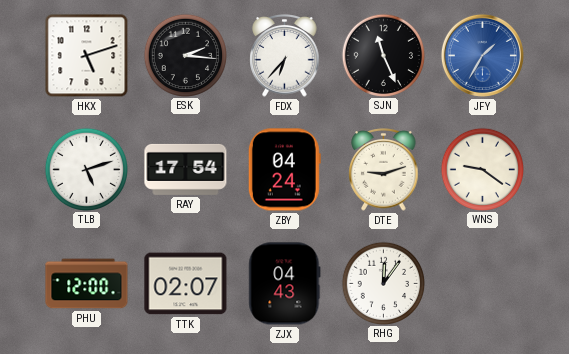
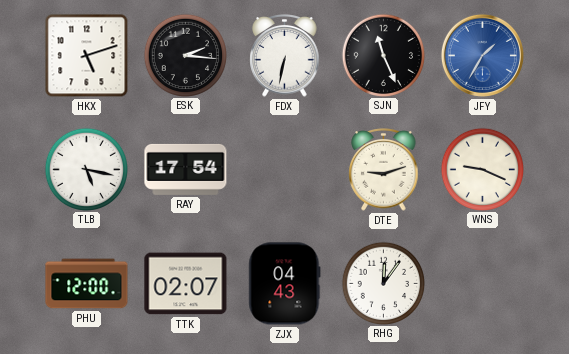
FDX: 6:37 -> 6:32
TLB: 5:12 -> 5:17
ZBY: 04:24 -> none
WNS: 9:21 -> 9:19
